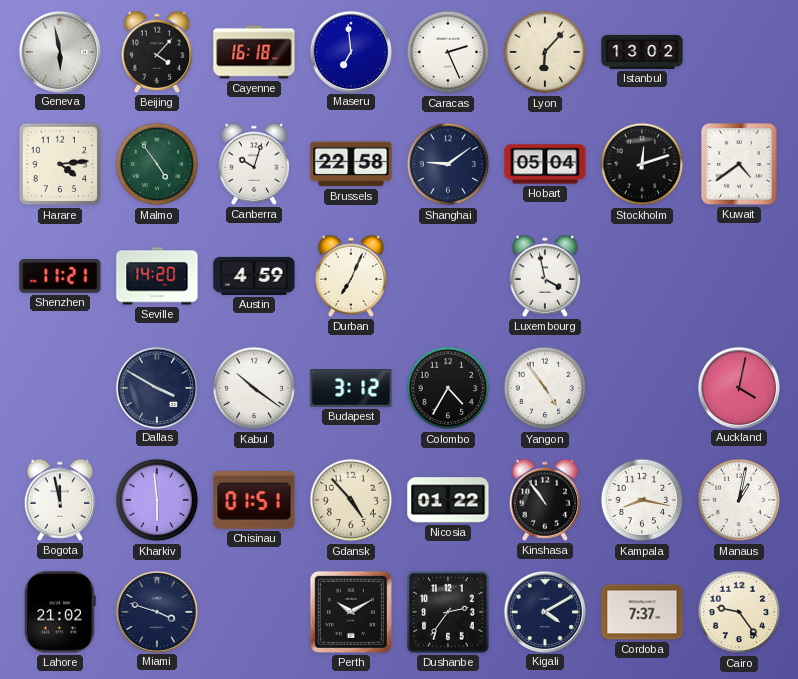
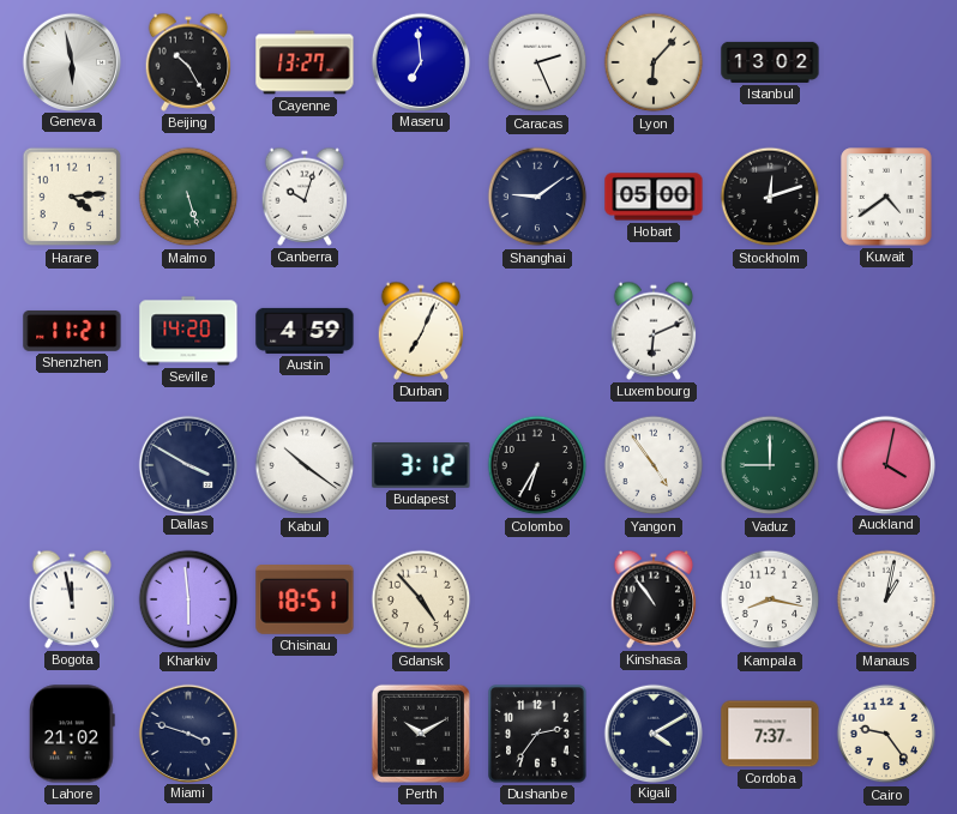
Beijing: 4:07 -> 10:25
Cayenne: 16:18 -> 13:27
Malmo: 4:54 -> 5:27
Brussels: 22:58 -> none
Hobart: 05:04 -> 05:00
Luxembourg: 3:58 -> 6:11
Colombo: 4:35 -> 6:35
Vaduz: none -> 9:00
Chisinau: 01:51 -> 18:51
Nicosia: 01:22 -> none
